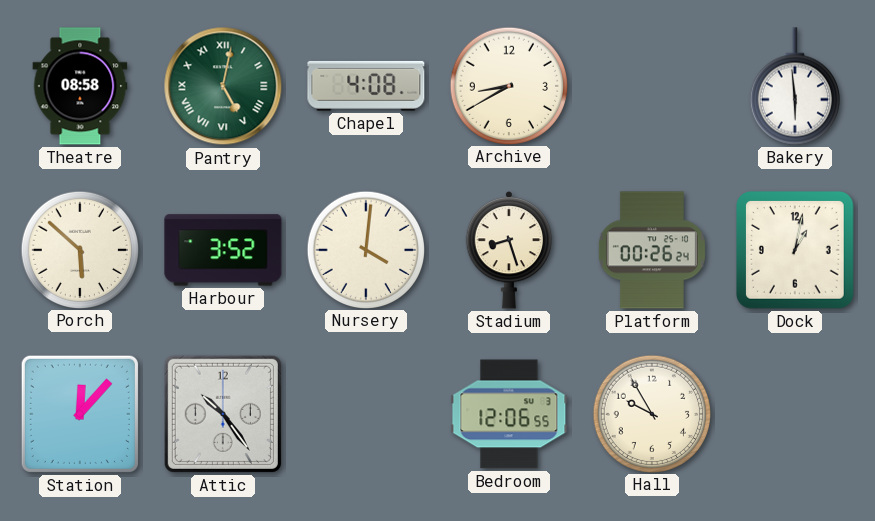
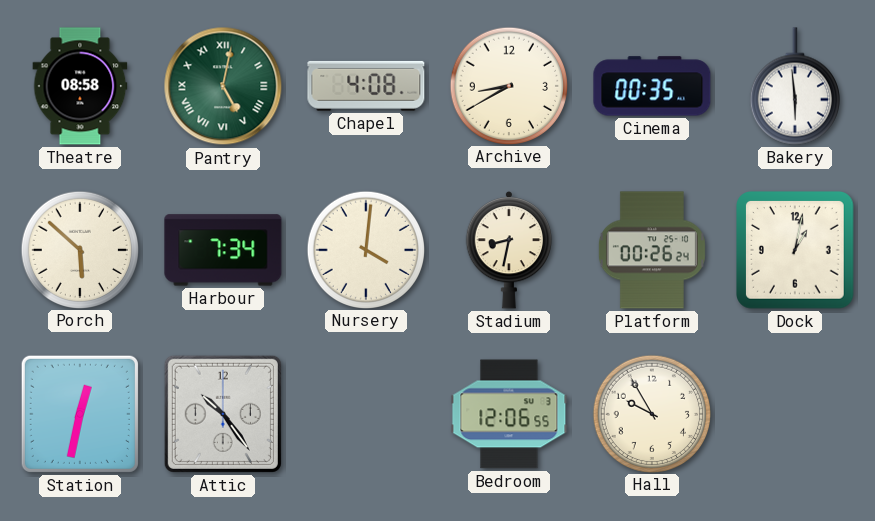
Cinema: none -> 00:35
Harbour: 3:52 -> 7:34
Stadium: 8:27 -> 8:32
Station: 12:07 -> 12:32
